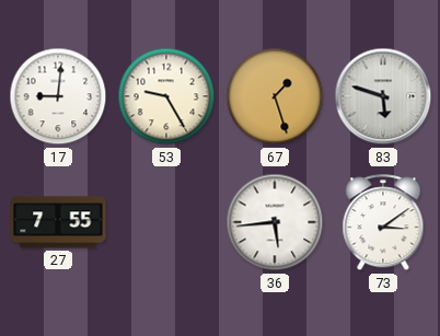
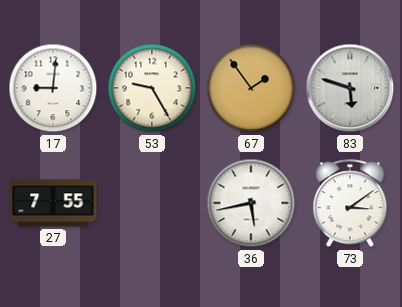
67: 1:27 -> 1:54
36: 5:44 -> 5:43
